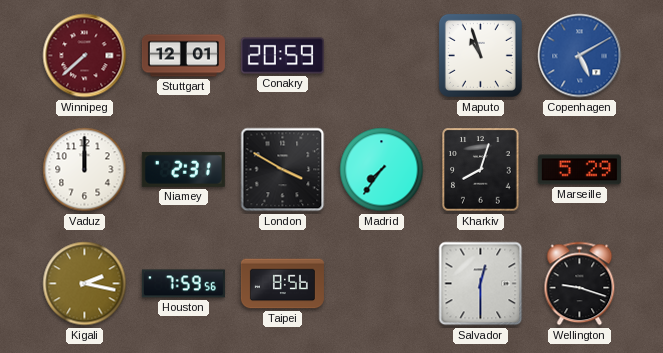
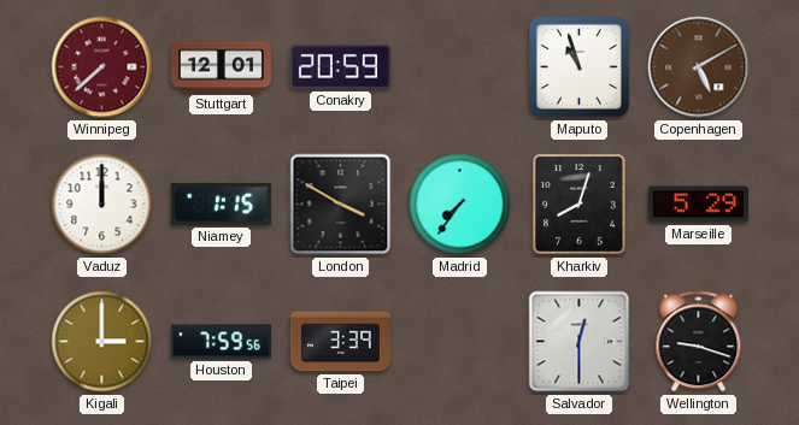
Copenhagen dial: blue -> brown
Niamey: 2:31 -> 1:15
Kigali: 2:17 -> 3:00
Taipei: 8:56 -> 3:39
